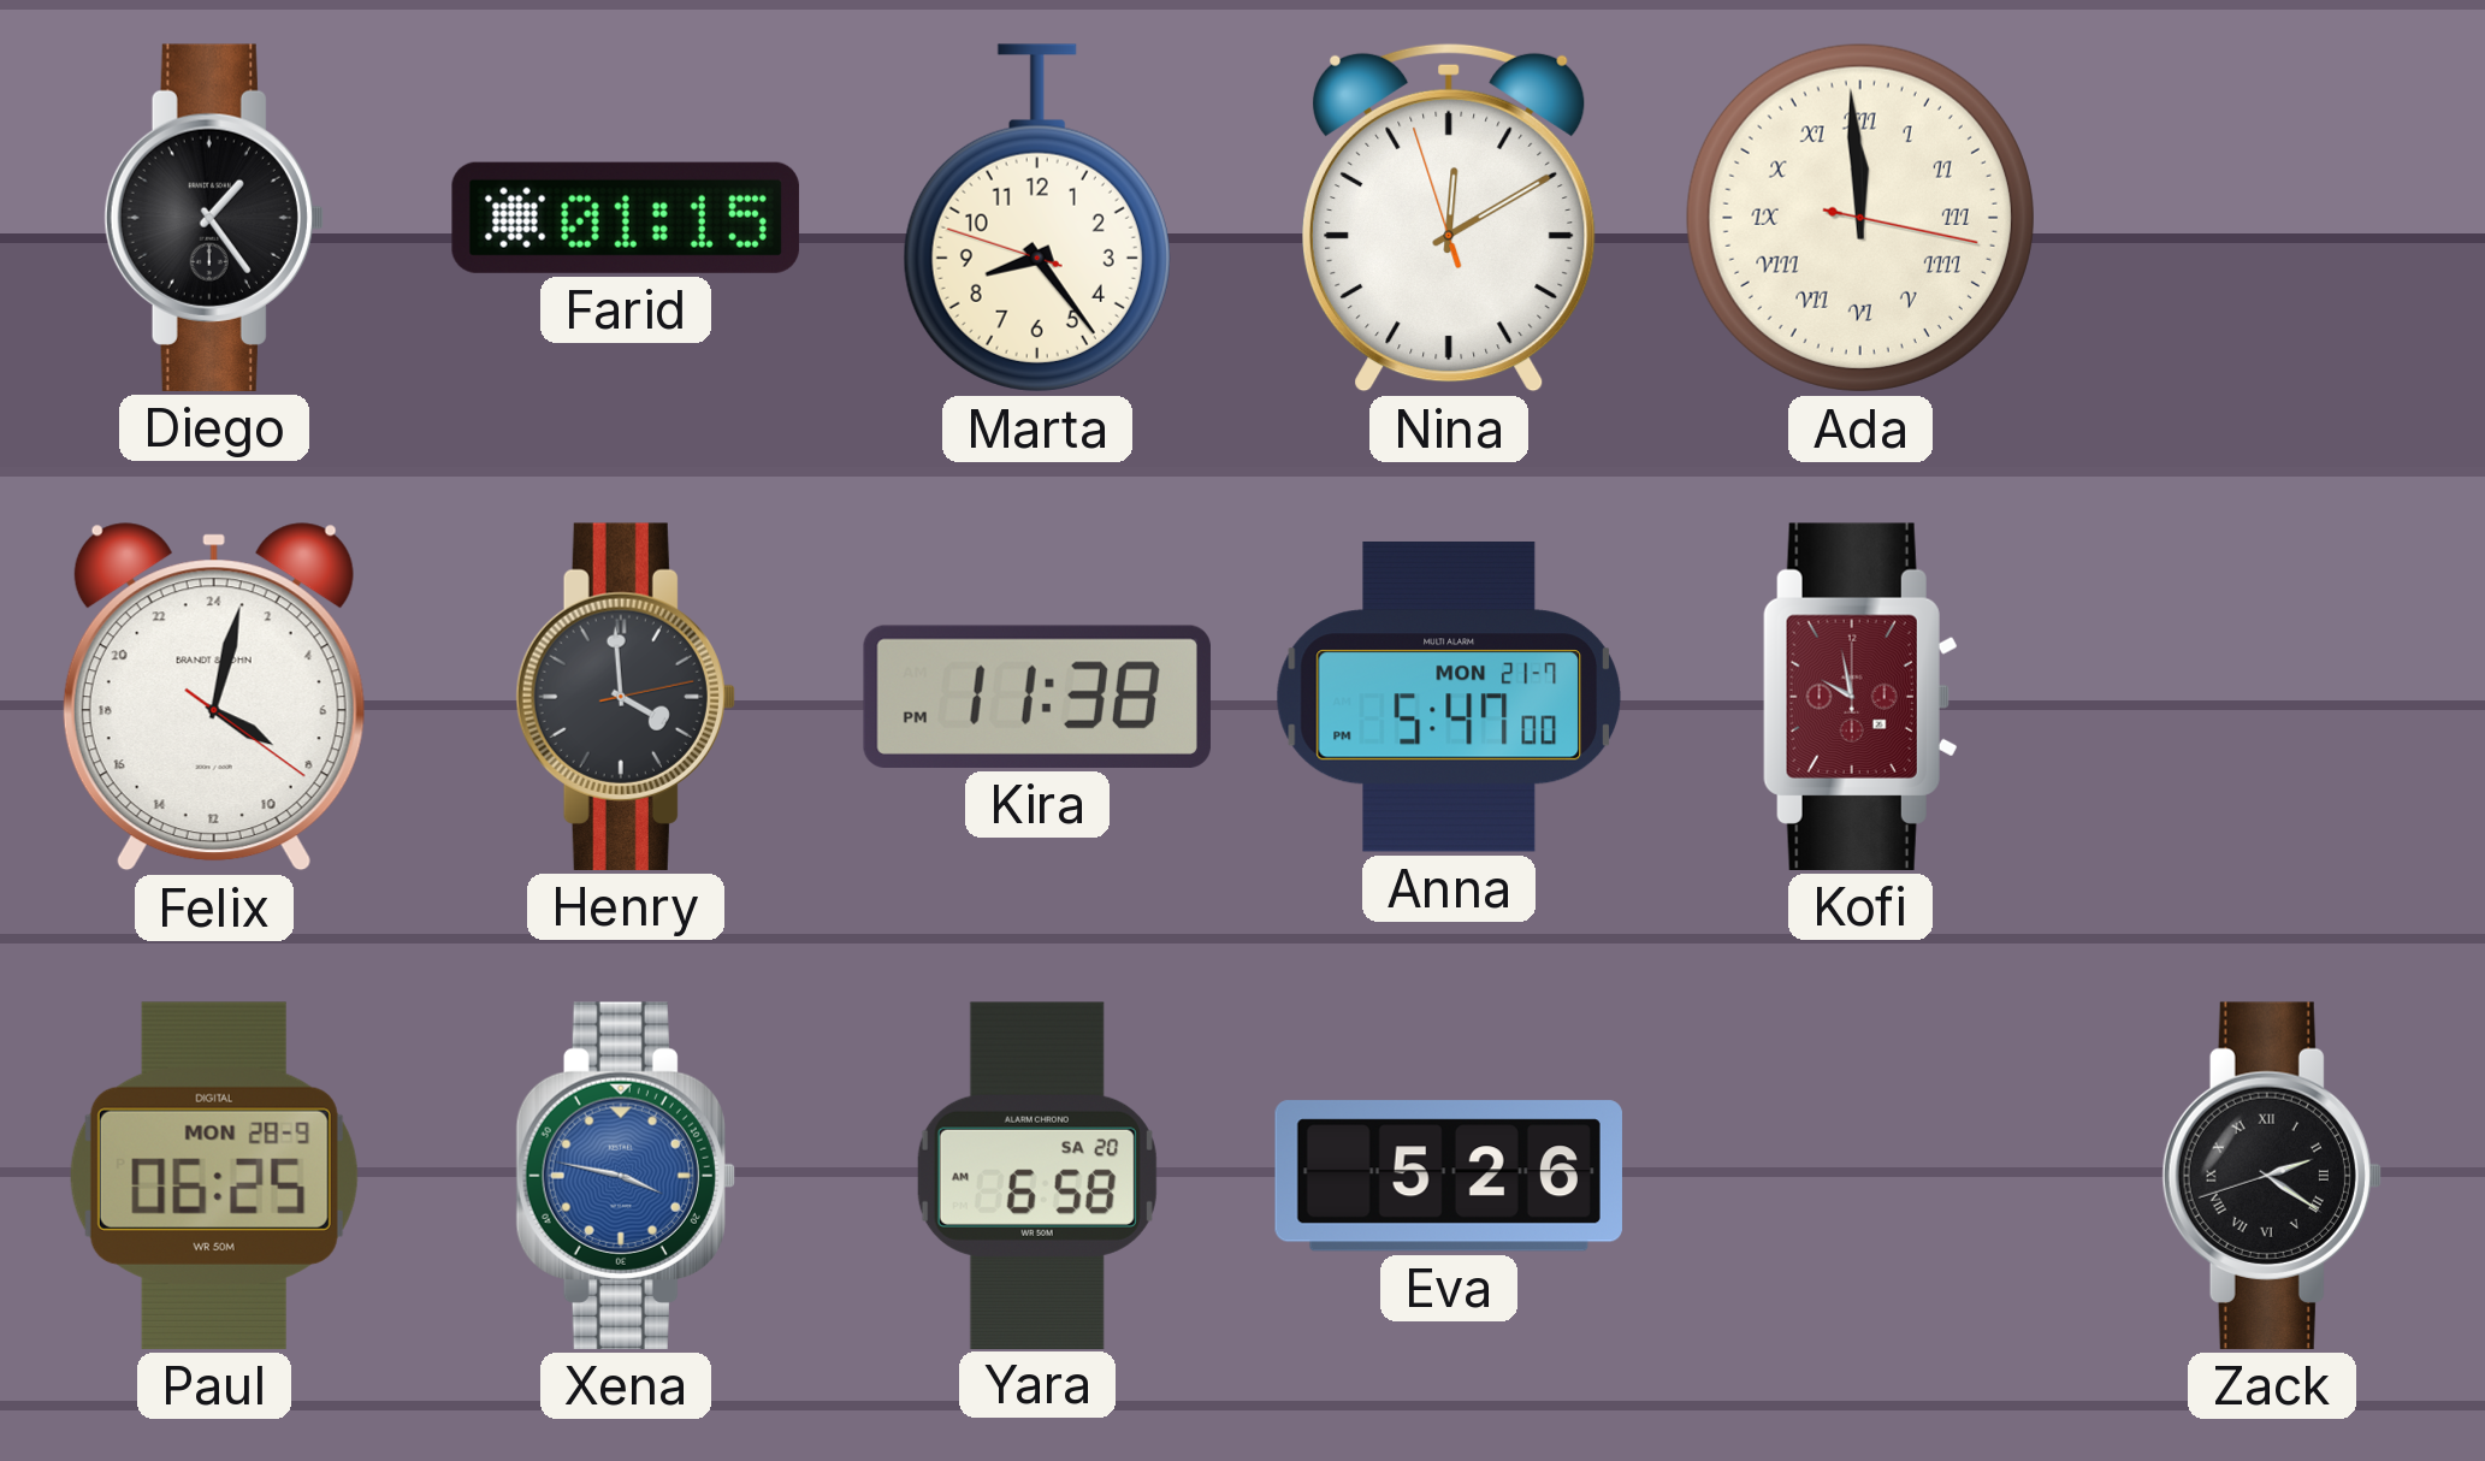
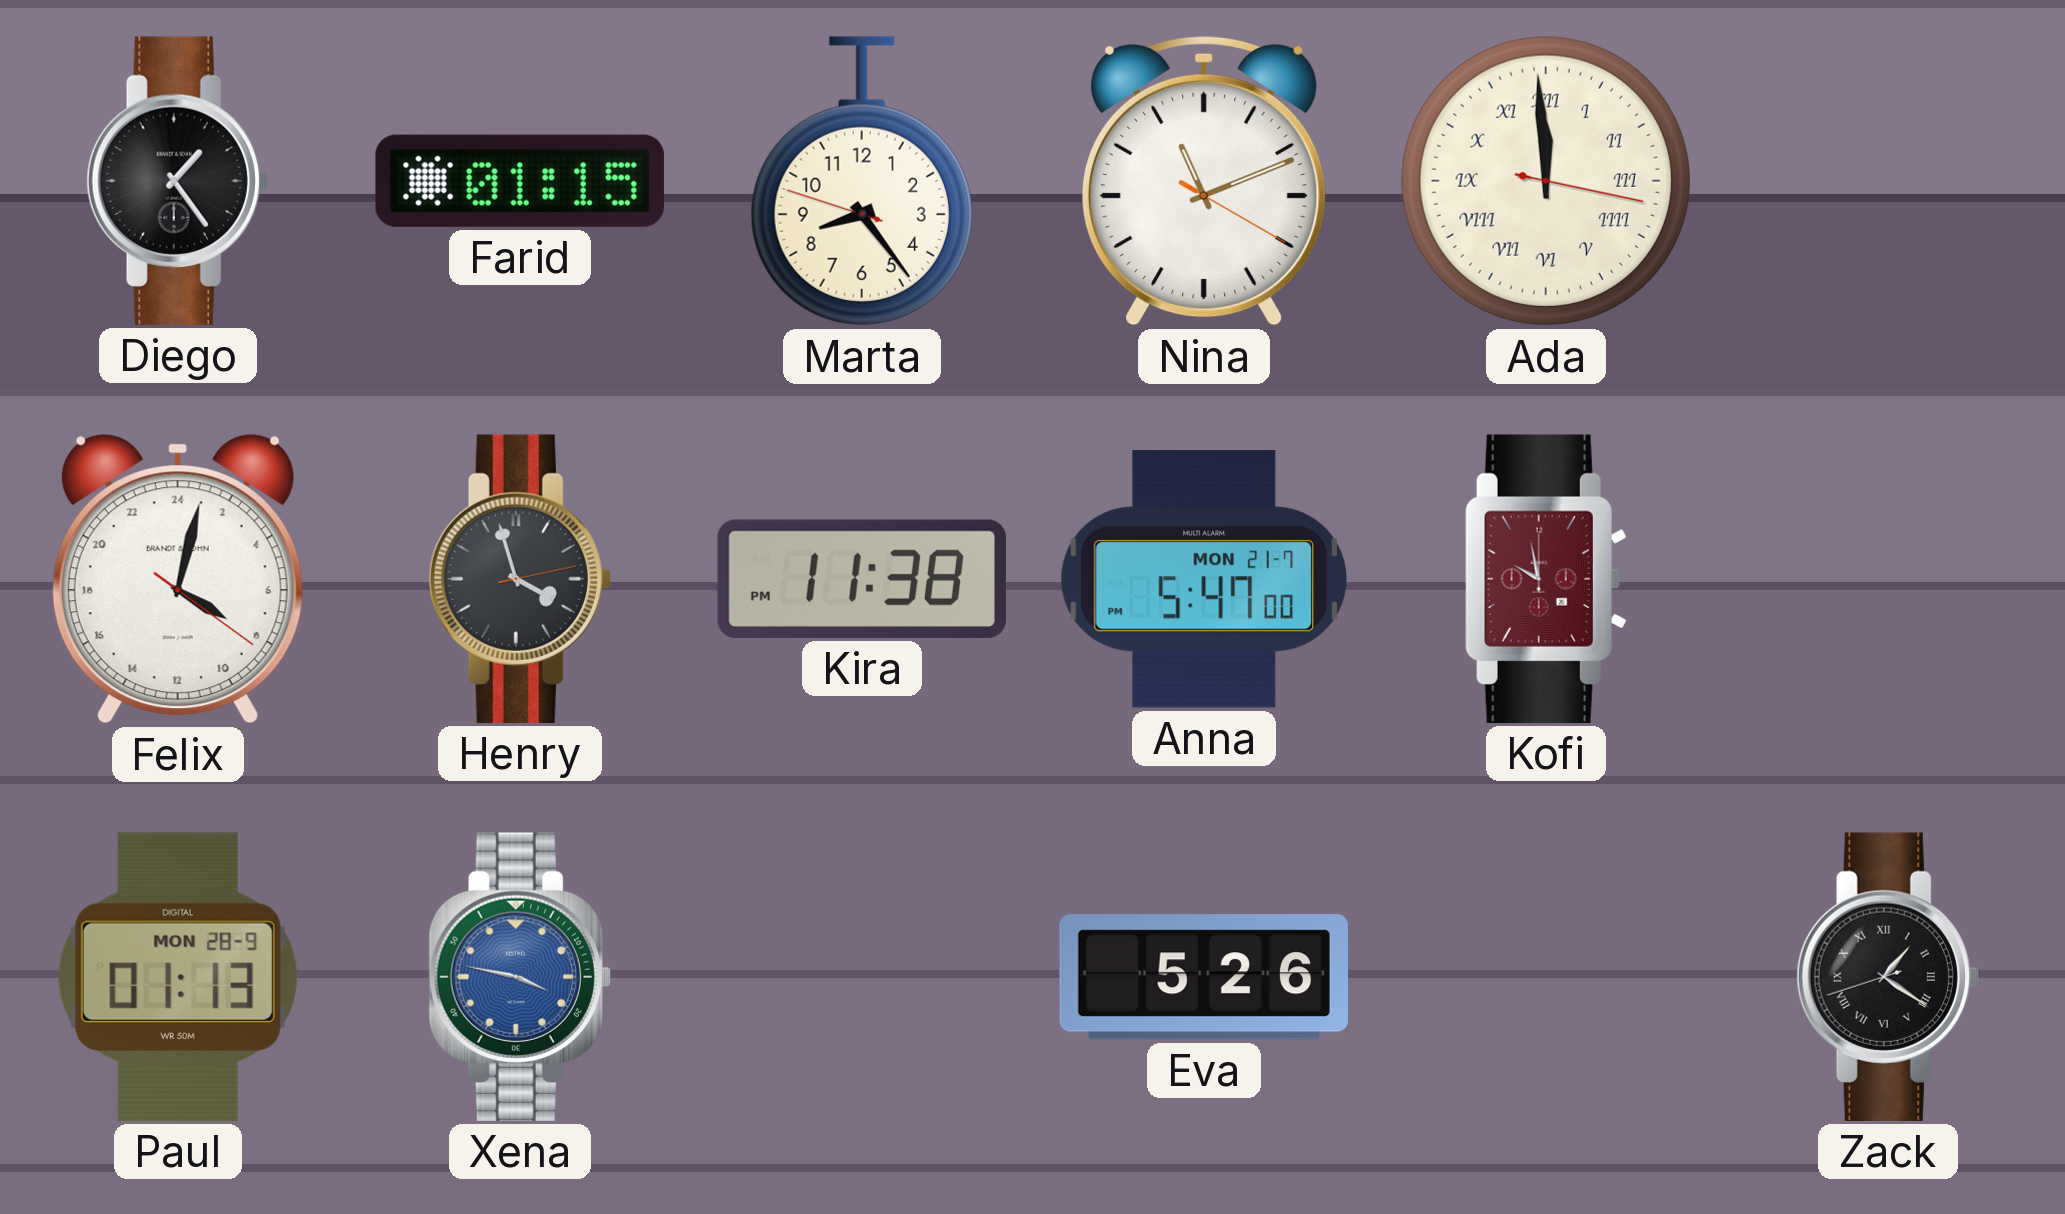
Nina: 12:09 -> 11:11
Henry: 3:59 -> 3:57
Paul: 06:25 -> 01:13
Yara: 6:58 -> none
Zack: 2:20 -> 1:20
